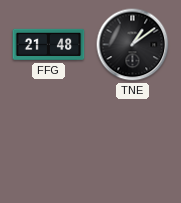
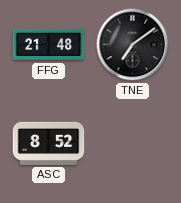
TNE: 1:09 -> 7:09
ASC: none -> 8:52
